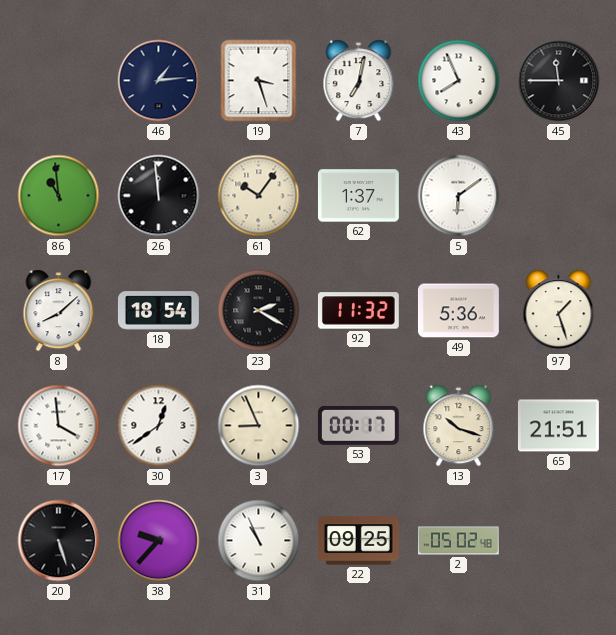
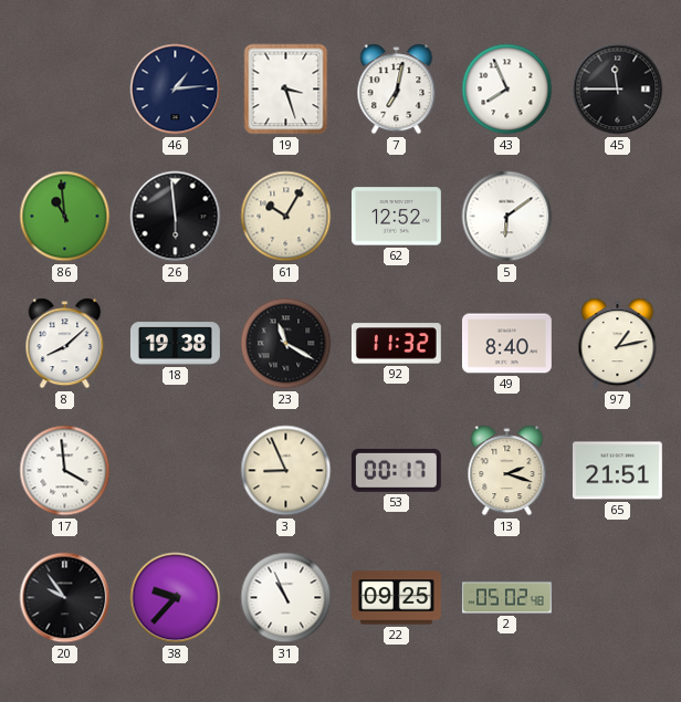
26: 11:59 -> 5:59
61: 10:06 -> 10:05
62: 1:37 -> 12:52
18: 18:54 -> 19:38
23: 2:20 -> 11:20
49: 5:36 -> 8:40
97: 1:27 -> 1:13
30: 12:39 -> none
13: 10:18 -> 2:18
20: 5:27 -> 9:54
